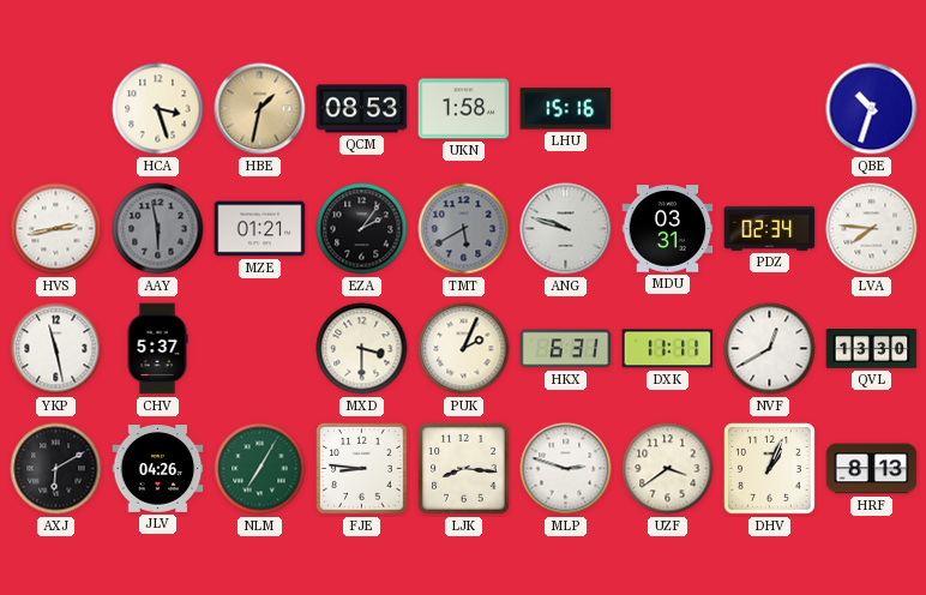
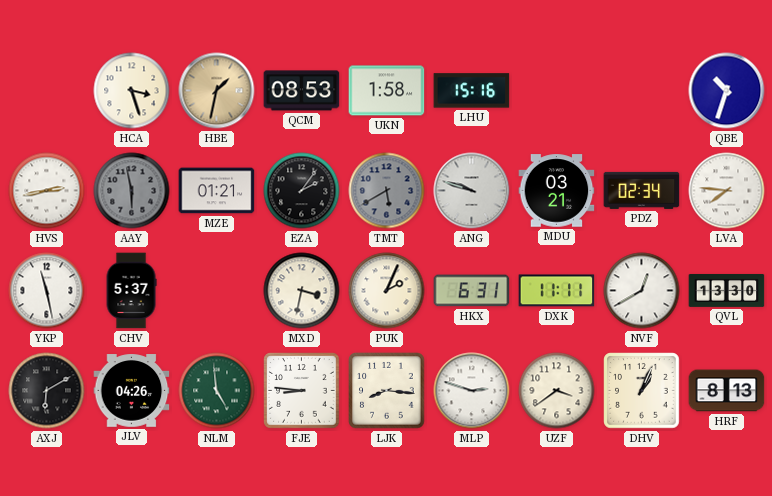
MDU: 03:31 -> 03:21
MXD: 3:30 -> 3:32
NLM: 7:05 -> 4:59
